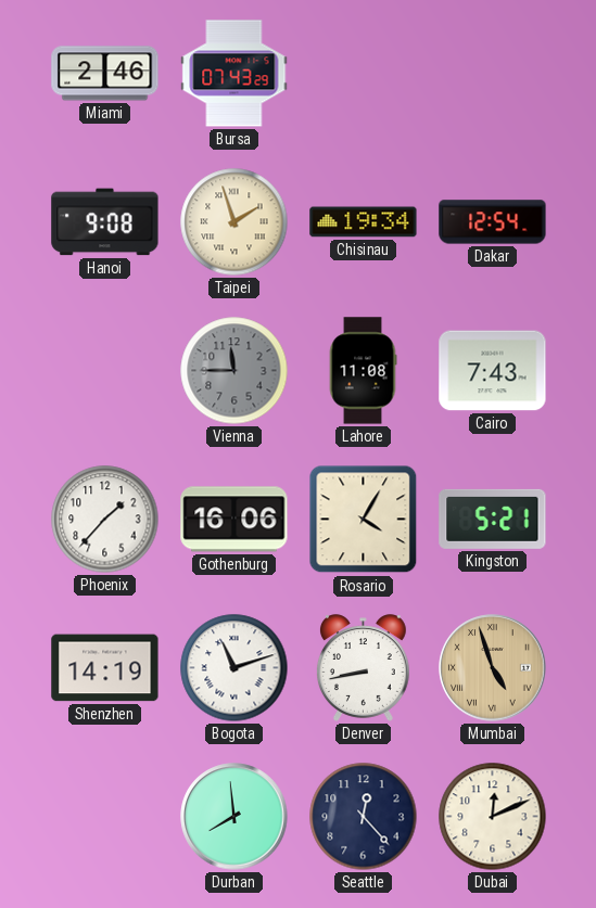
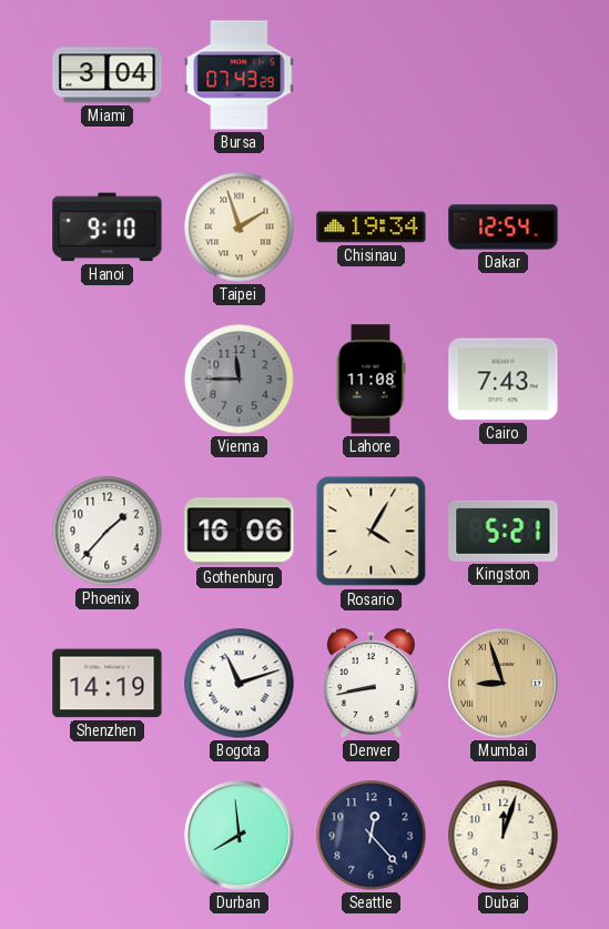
Miami: 2:46 -> 3:04
Hanoi: 9:08 -> 9:10
Mumbai: 4:57 -> 8:57
Dubai: 12:11 -> 12:03
